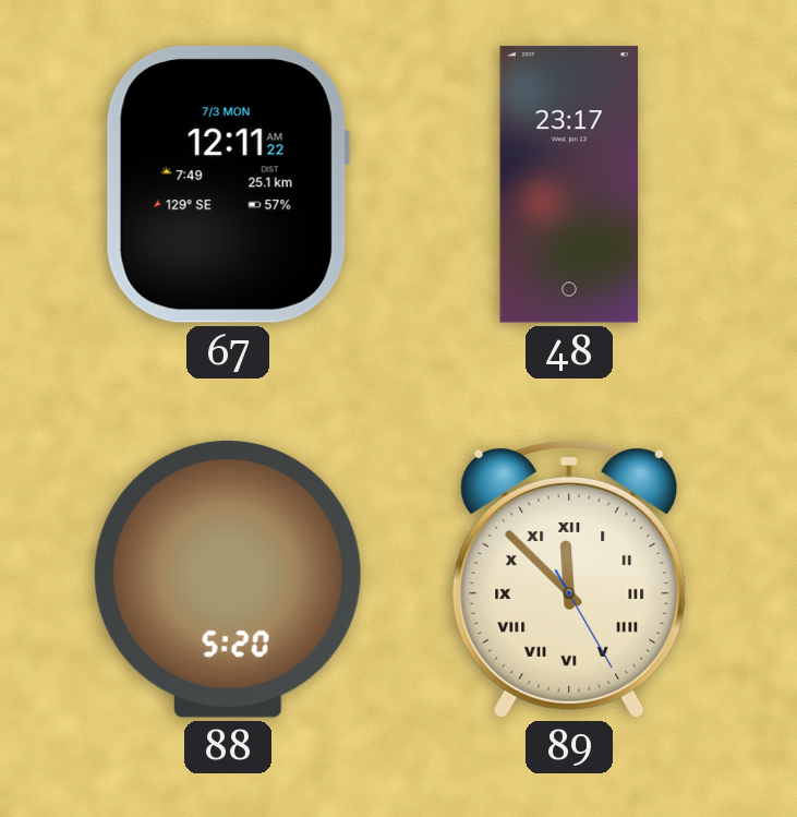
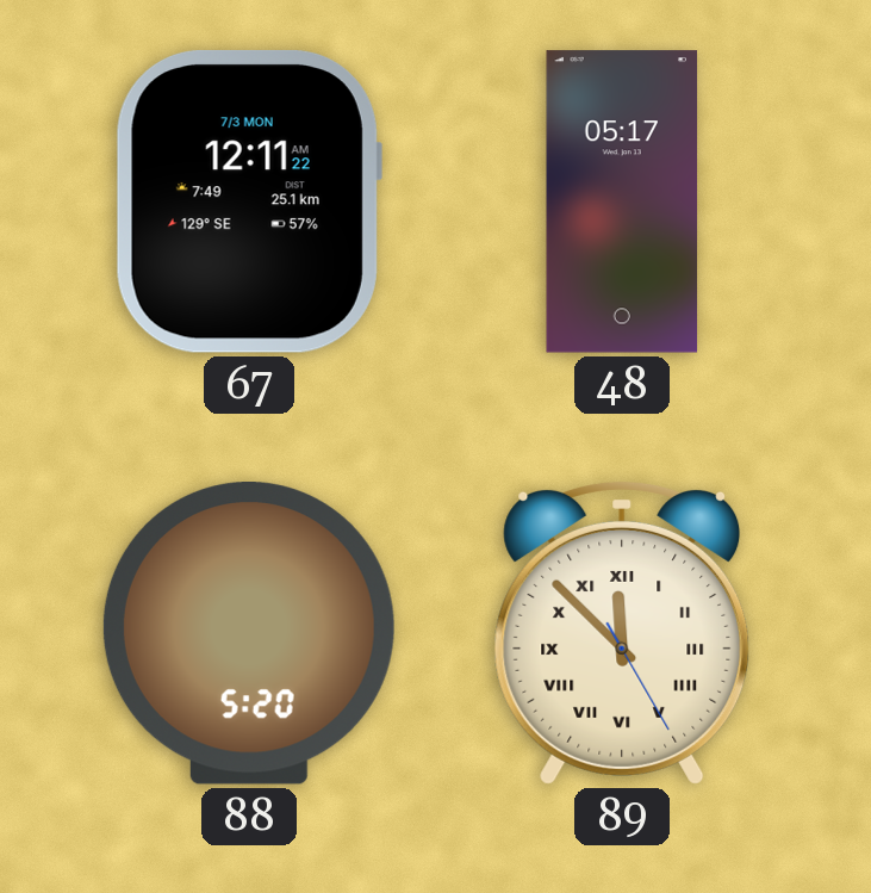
48: 23:17 -> 05:17
